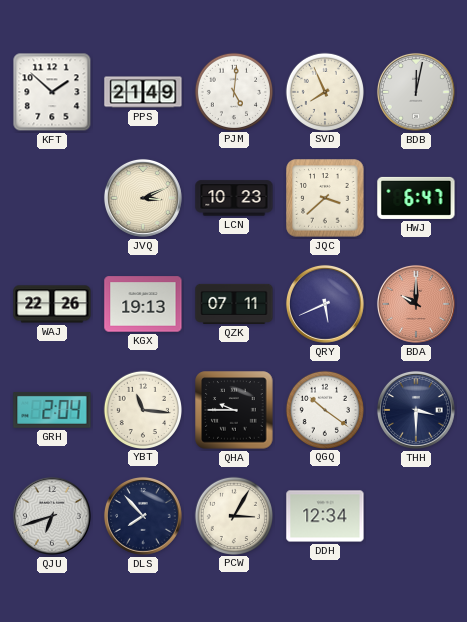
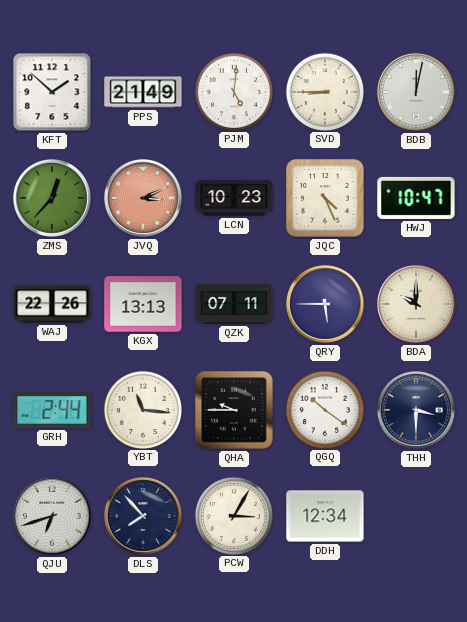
SVD: 7:56 -> 8:45
ZMS: none -> 12:37
JVQ dial: cream -> salmon
JQC: 3:38 -> 4:26
HWJ: 6:47 -> 10:47
KGX: 19:13 -> 13:13
QRY: 5:41 -> 5:45
BDA dial: salmon -> cream
GRH: 2:04 -> 2:44
